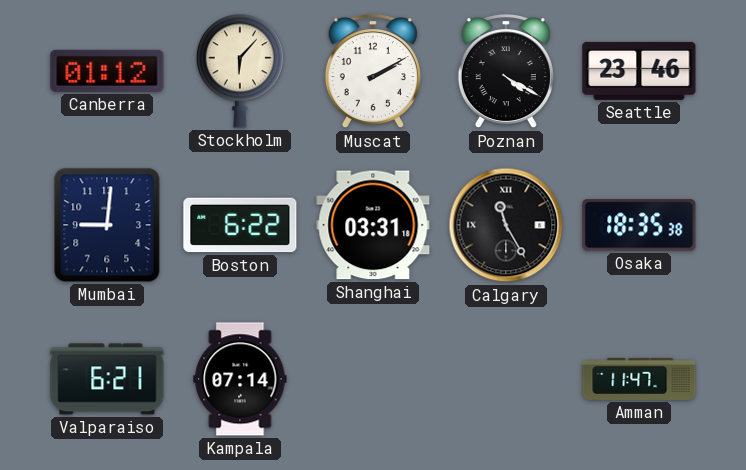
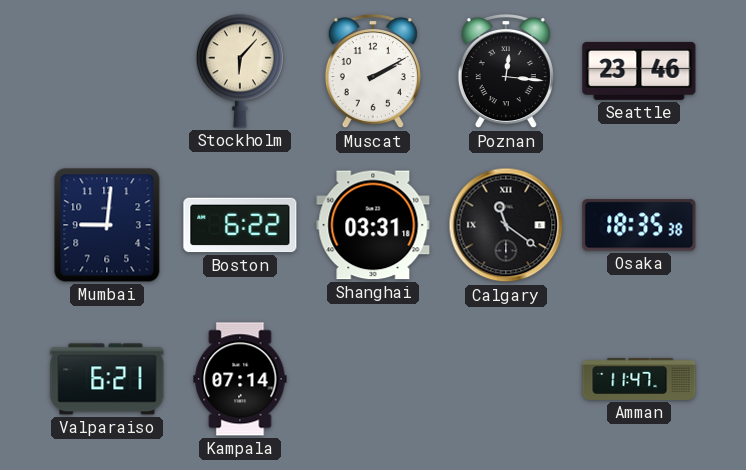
Canberra: 01:12 -> none
Poznan: 4:20 -> 12:16
Calgary: 11:25 -> 11:21
